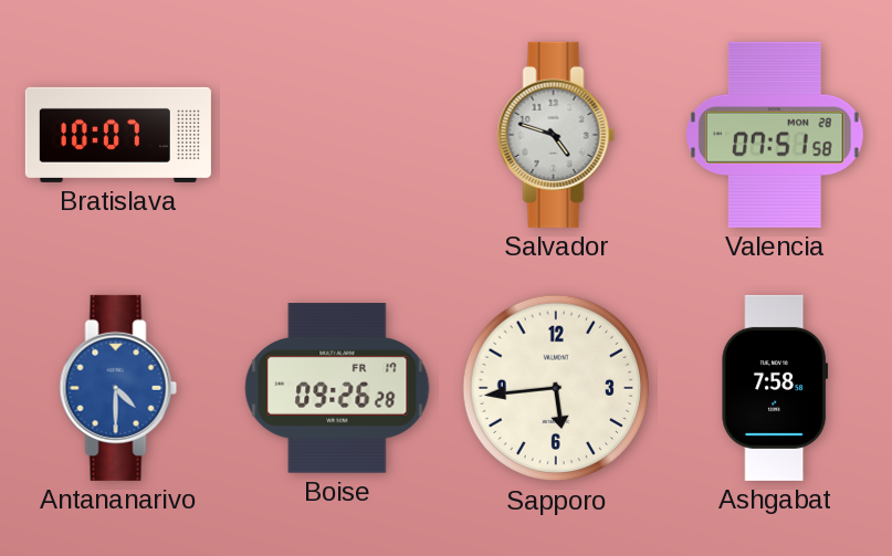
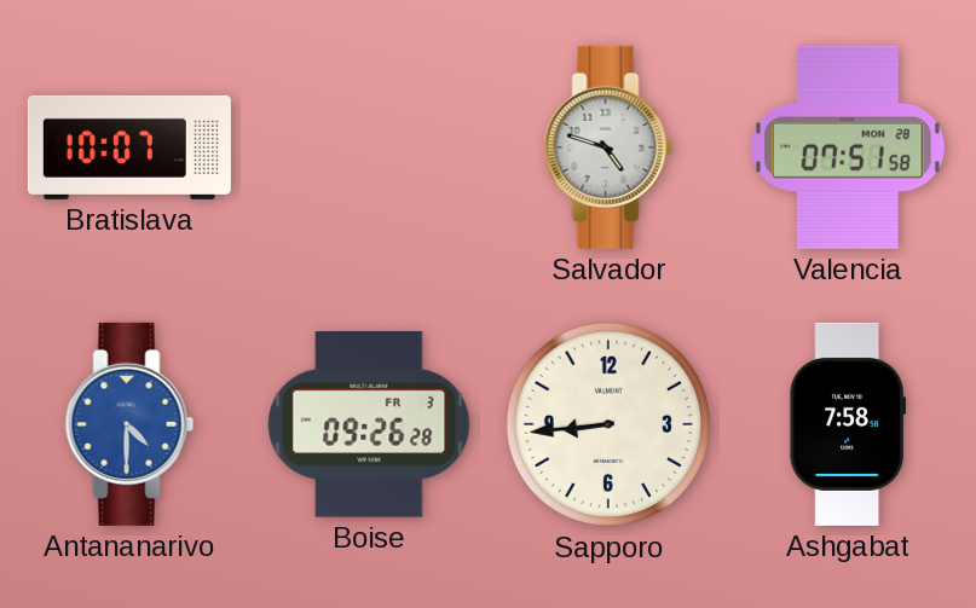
Boise date: FR 17 -> FR 3
Sapporo: 5:44 -> 8:44
